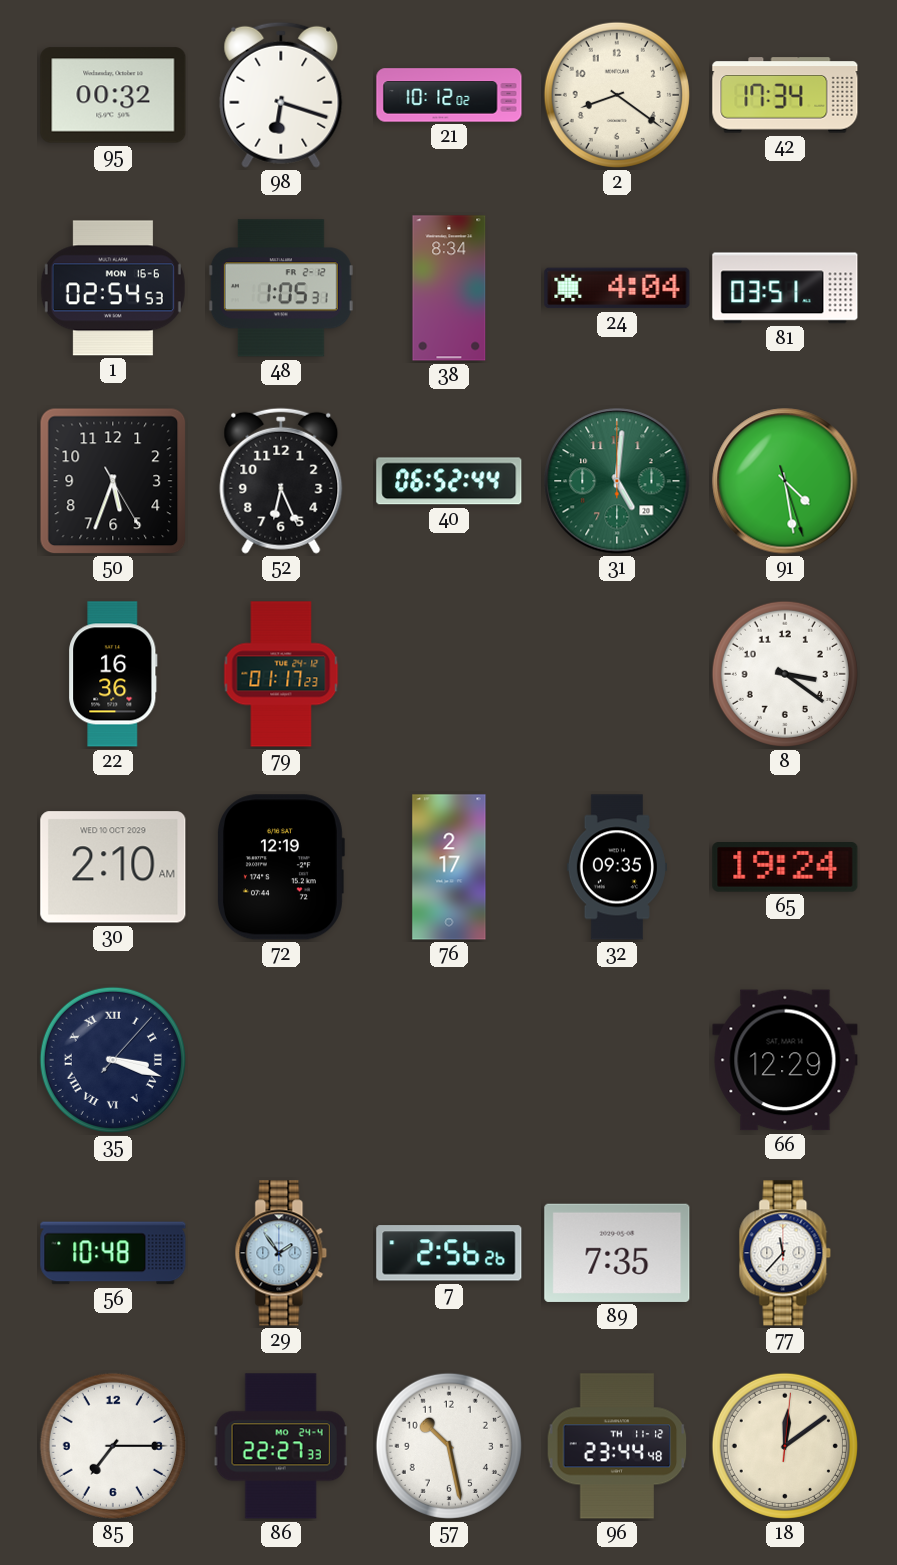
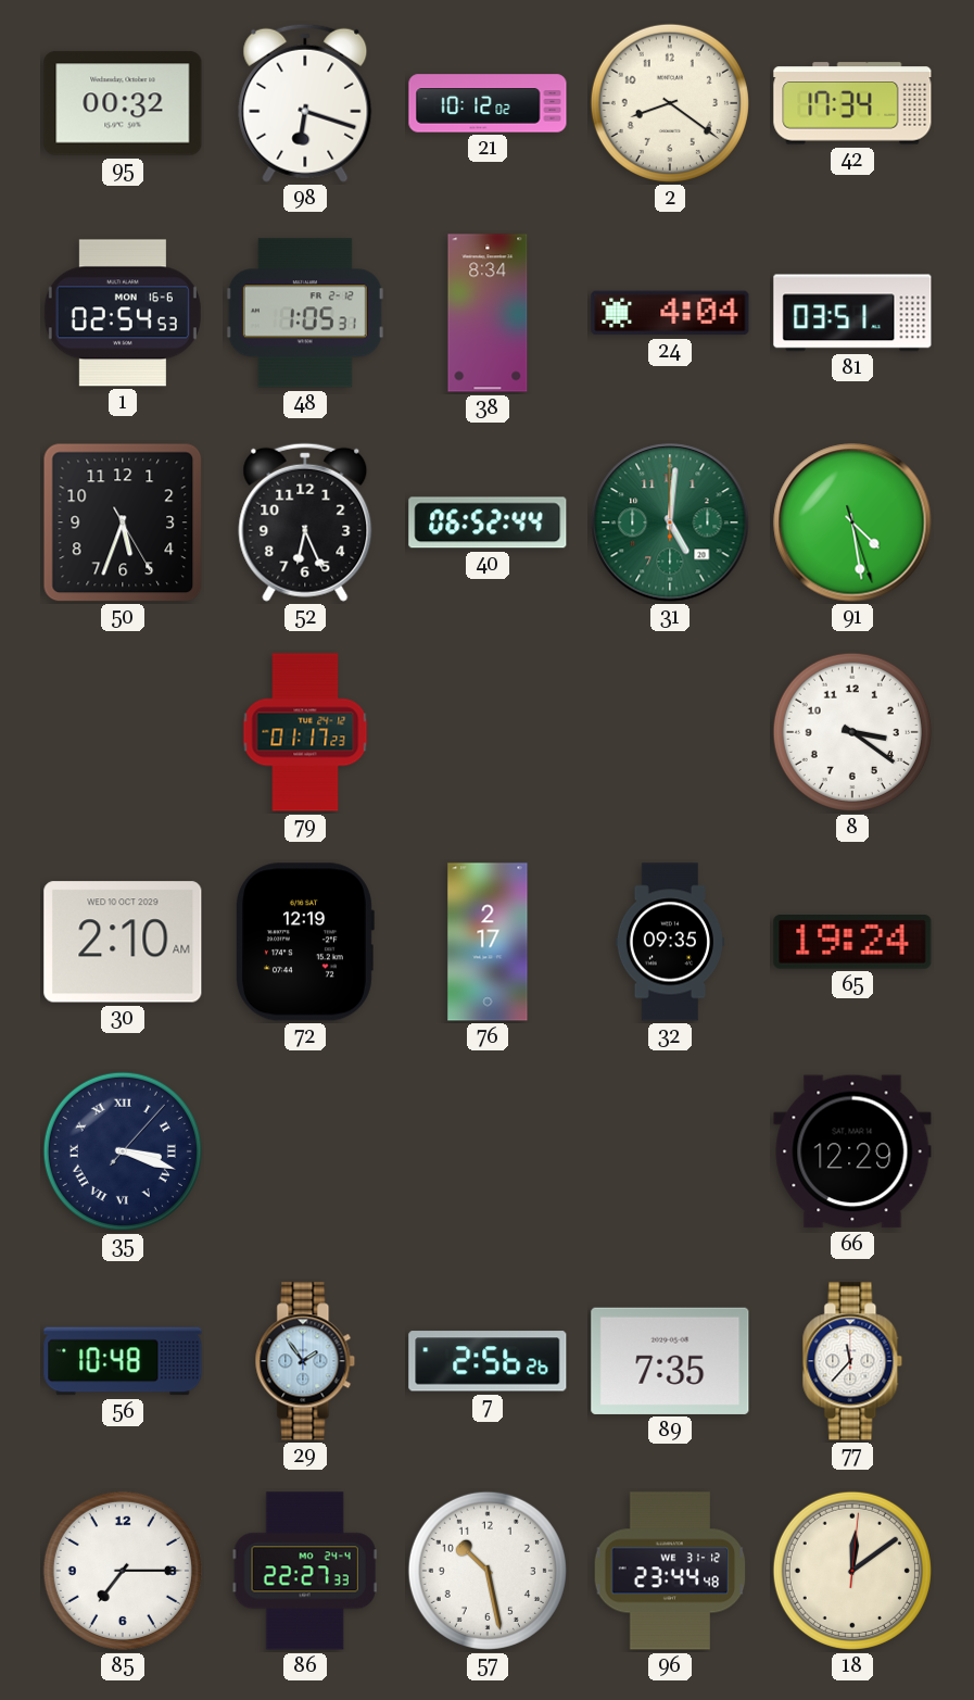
22: 16:36 -> none
96 date: TH 11-12 -> WE 31-12
